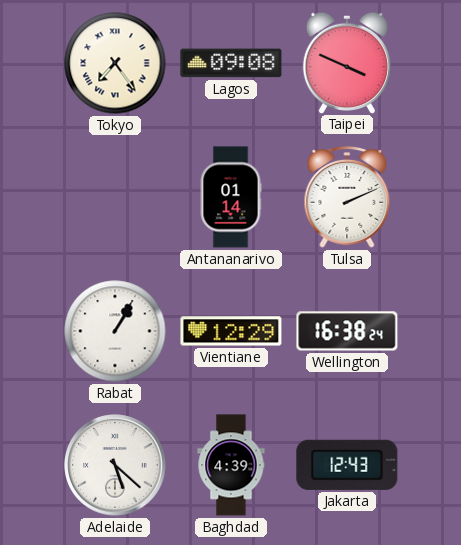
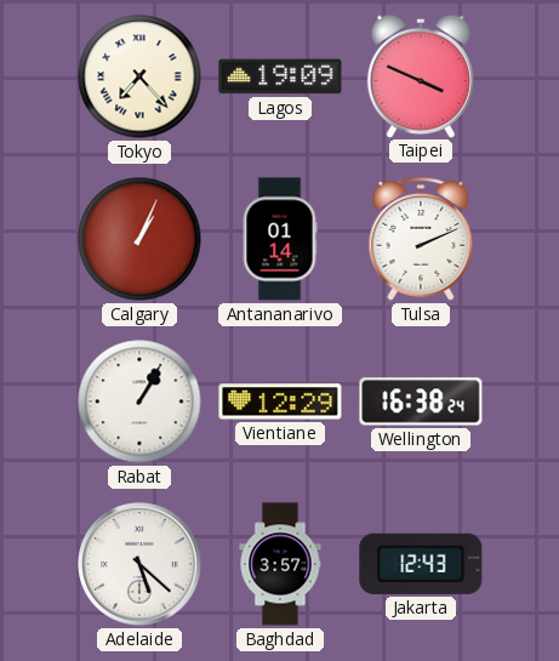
Tokyo: 7:24 -> 7:23
Lagos: 09:08 -> 19:09
Calgary: none -> 1:04
Baghdad: 4:39 -> 3:57
